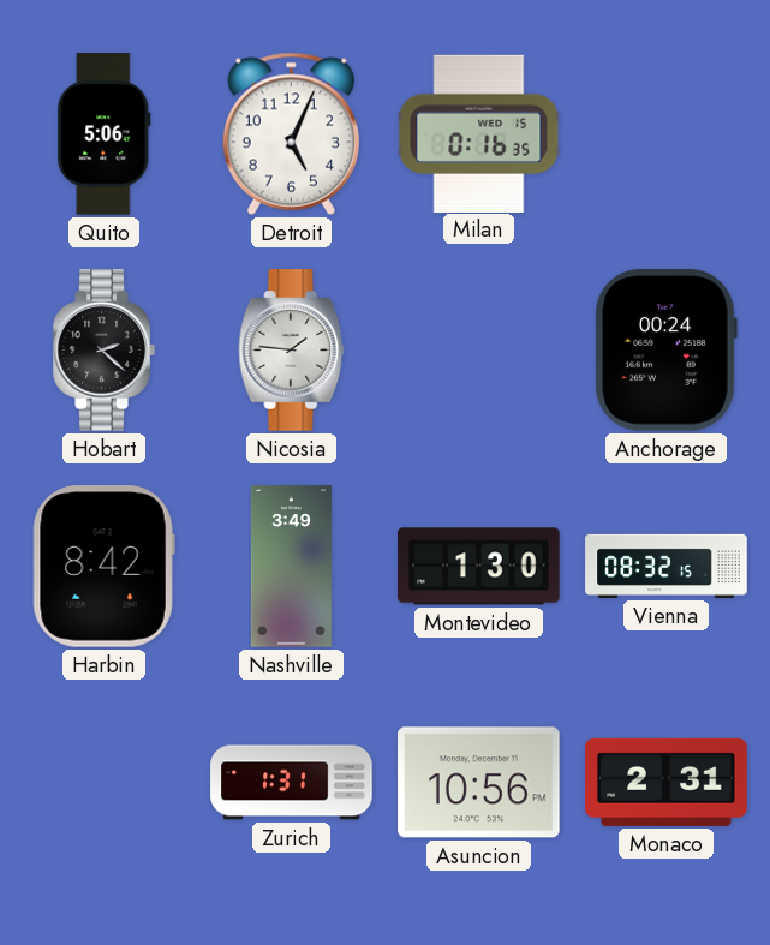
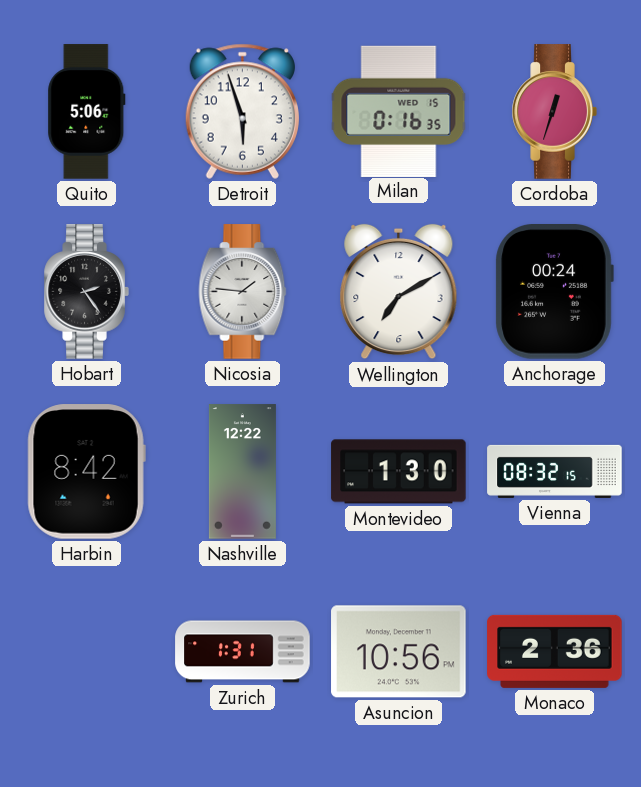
Detroit: 5:04 -> 5:57
Cordoba: none -> 12:33
Hobart: 2:22 -> 2:24
Wellington: none -> 7:10
Nashville: 3:49 -> 12:22
Monaco: 2:31 -> 2:36
